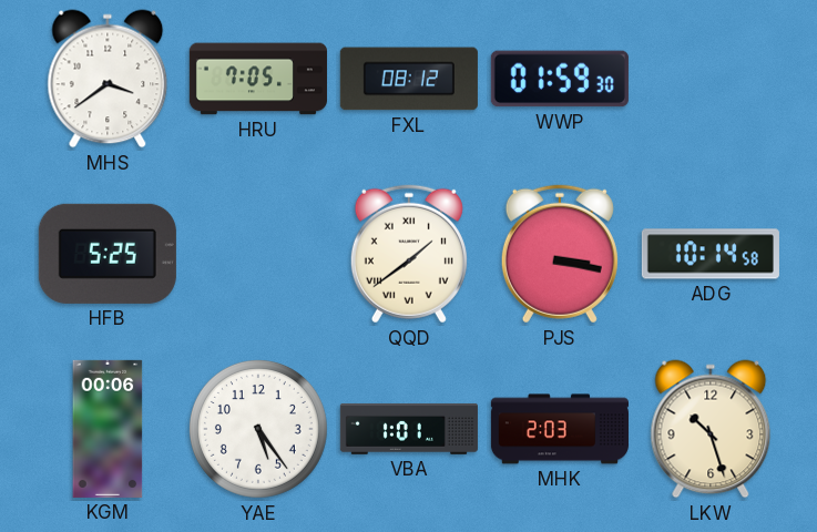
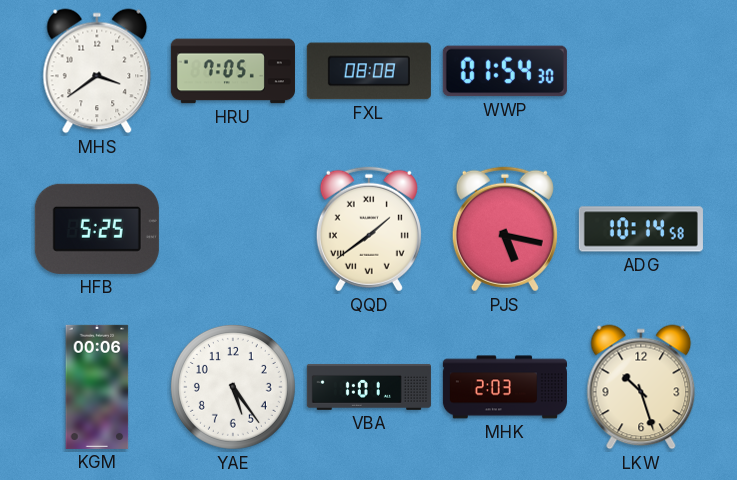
FXL: 08:12 -> 08:08
WWP: 01:59 -> 01:54
PJS: 3:17 -> 5:17
